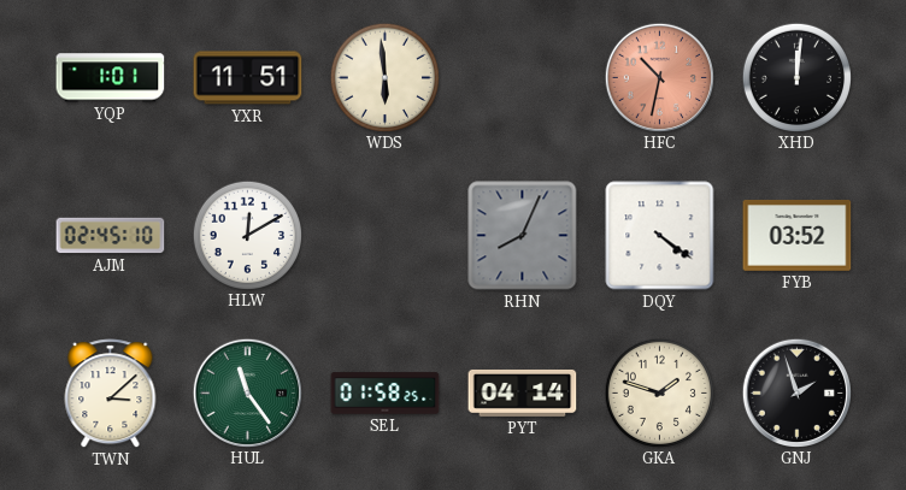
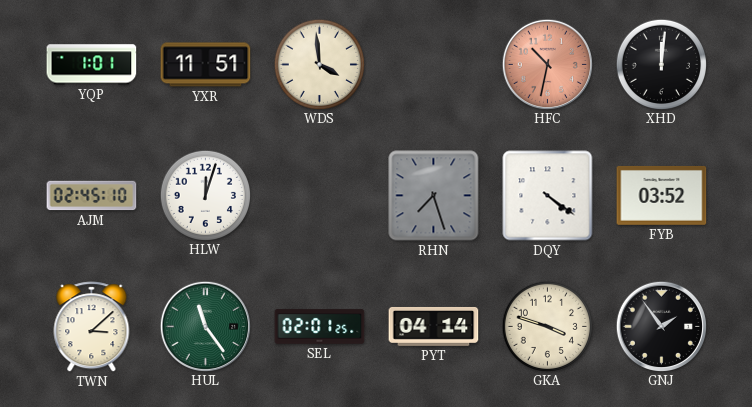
WDS: 5:59 -> 3:59
HLW: 12:10 -> 12:03
RHN: 8:04 -> 7:27
SEL: 01:58 -> 02:01
GKA: 1:48 -> 3:48
GNJ: 1:57 -> 1:54
